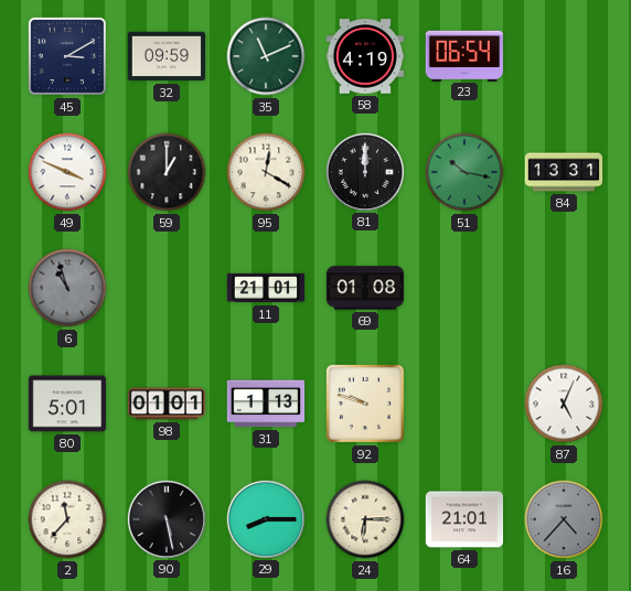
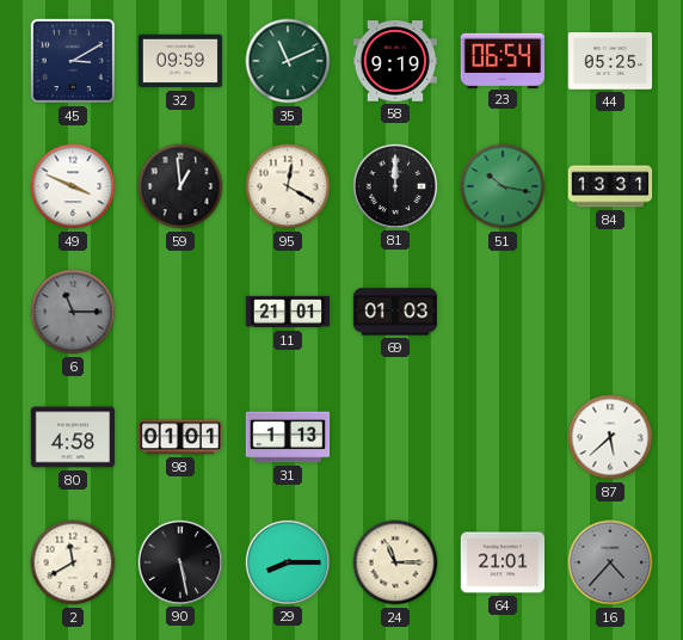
58: 4:19 -> 9:19
44: none -> 05:25
59: 1:00 -> 12:59
6: 10:57 -> 11:15
69: 01:08 -> 01:03
80: 5:01 -> 4:58
92: 9:48 -> none
87: 5:04 -> 5:38
2: 11:37 -> 11:40
24: 6:15 -> 11:15
